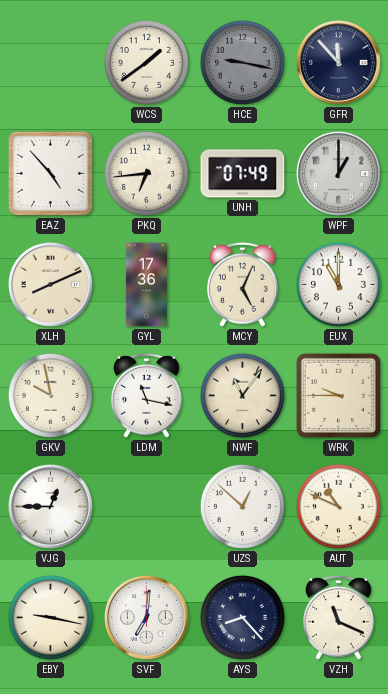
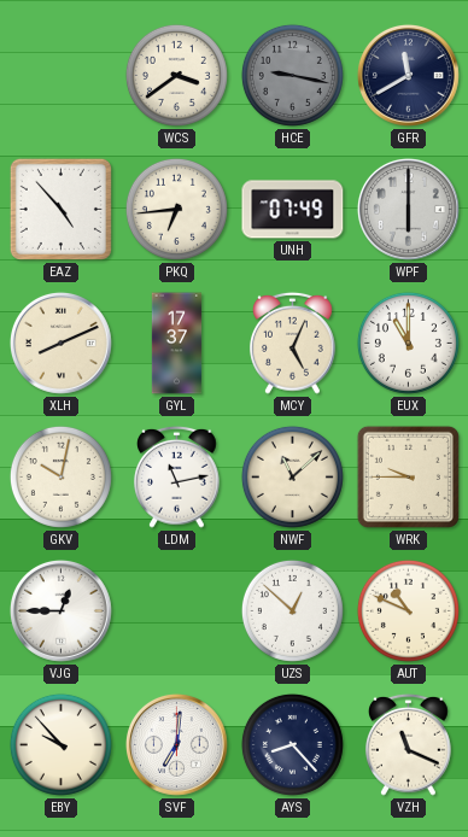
WCS: 1:39 -> 3:39
GFR: 11:53 -> 11:40
WPF: 1:00 -> 6:00
GYL: 17:36 -> 17:37
GKV: 9:58 -> 10:02
LDM: 11:17 -> 11:13
NWF: 11:06 -> 11:08
EBY: 9:17 -> 9:53
